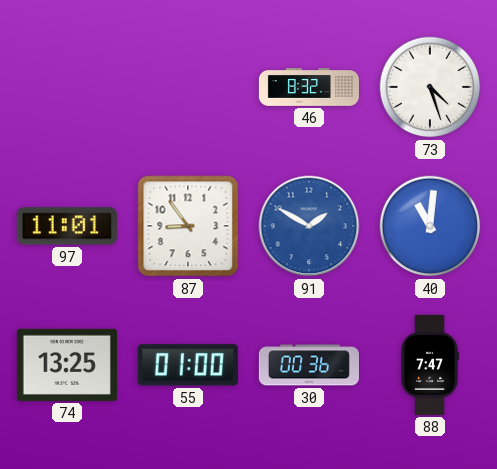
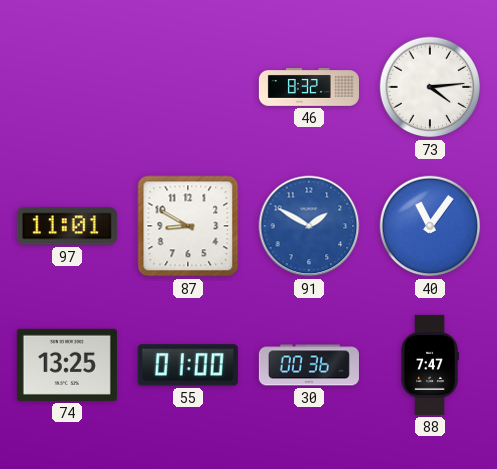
73: 4:27 -> 4:14
87: 8:54 -> 8:50
40: 11:01 -> 11:06
